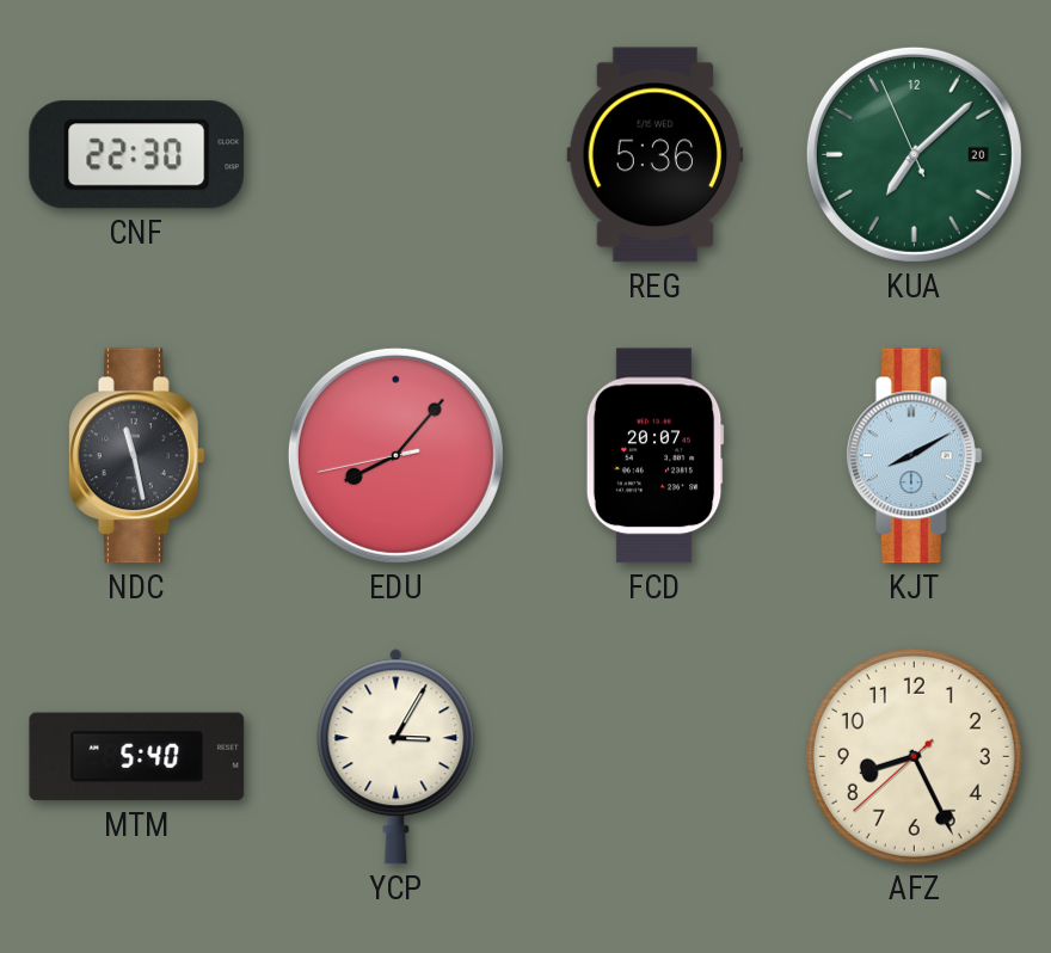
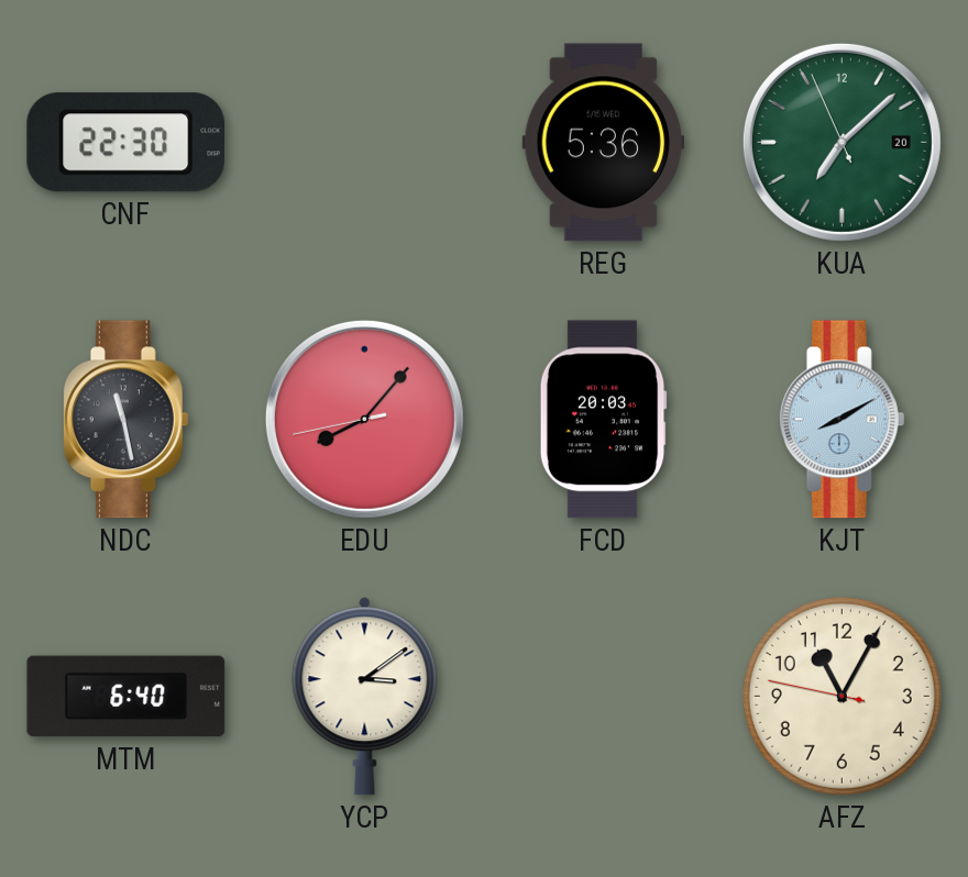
FCD: 20:07 -> 20:03
MTM: 5:40 -> 6:40
YCP: 3:05 -> 3:09
AFZ: 8:25 -> 11:04
